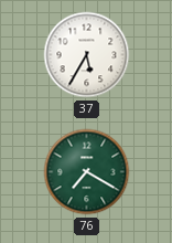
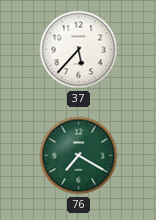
37: 5:35 -> 5:37
